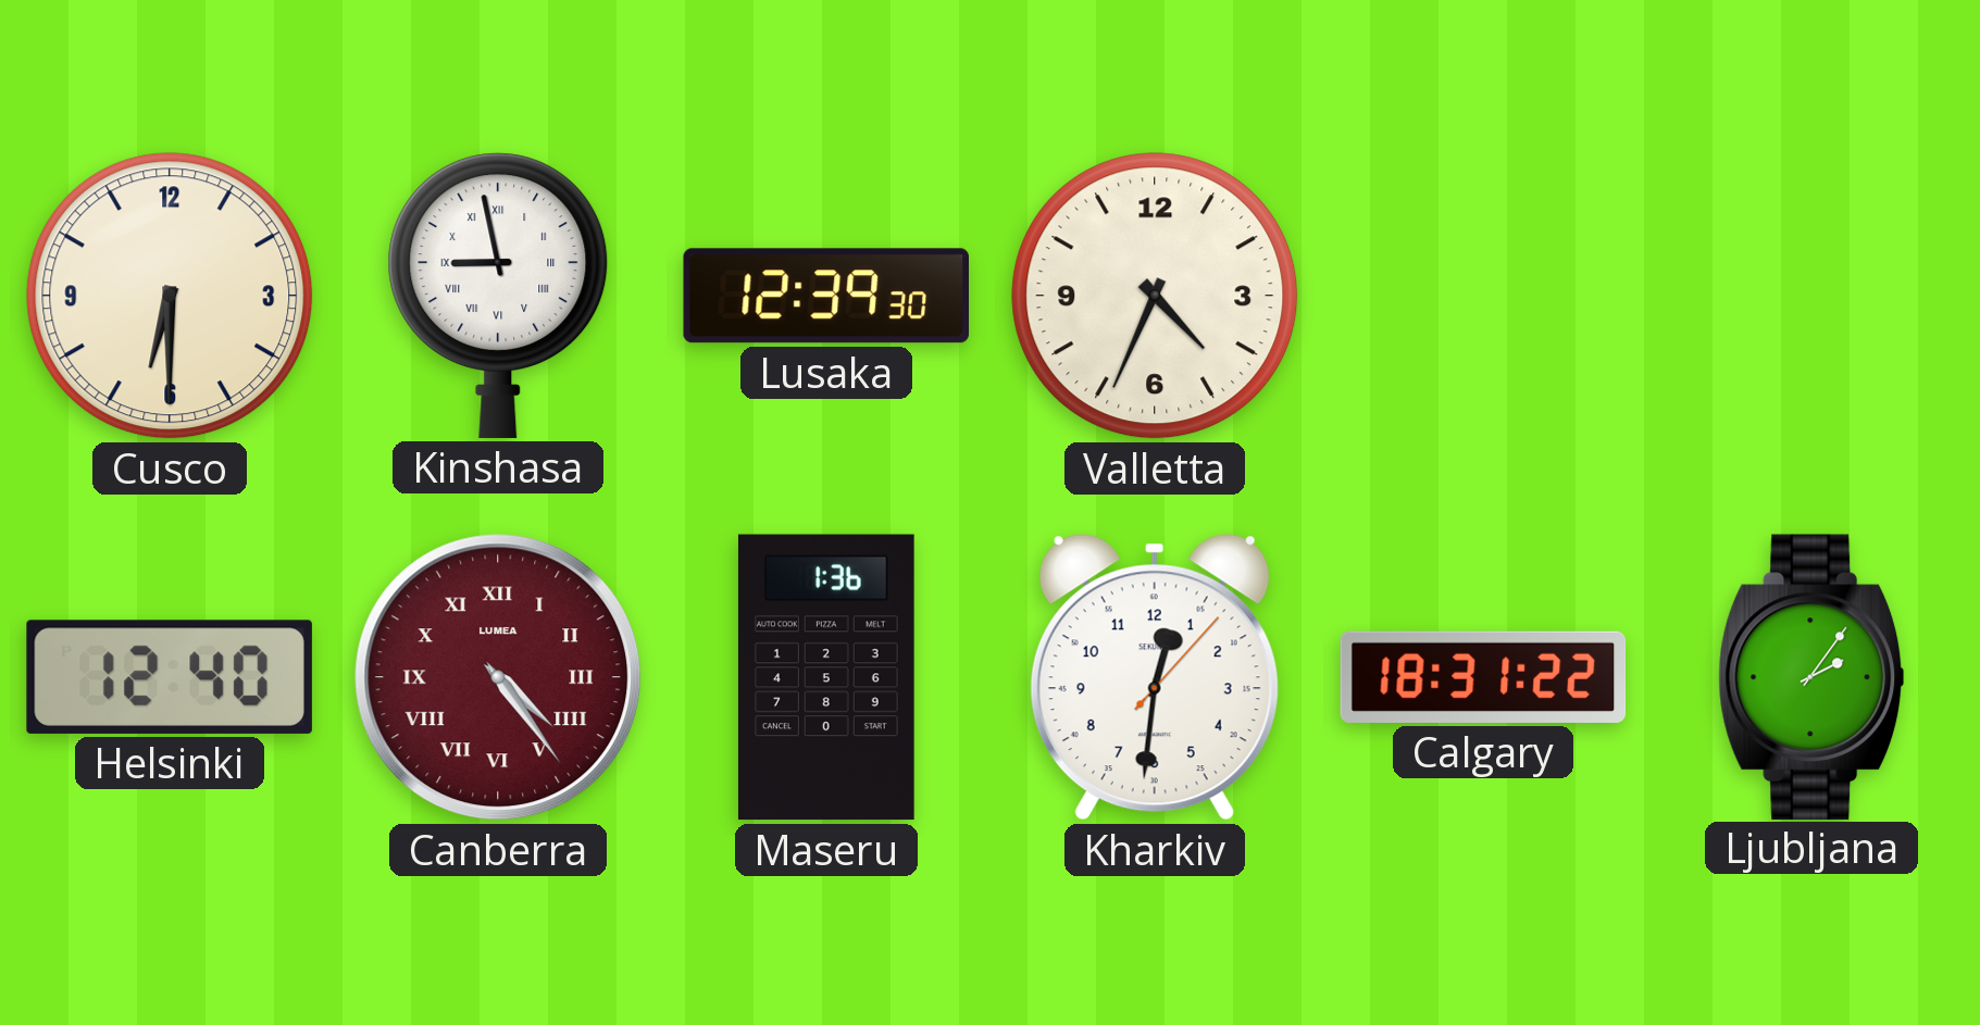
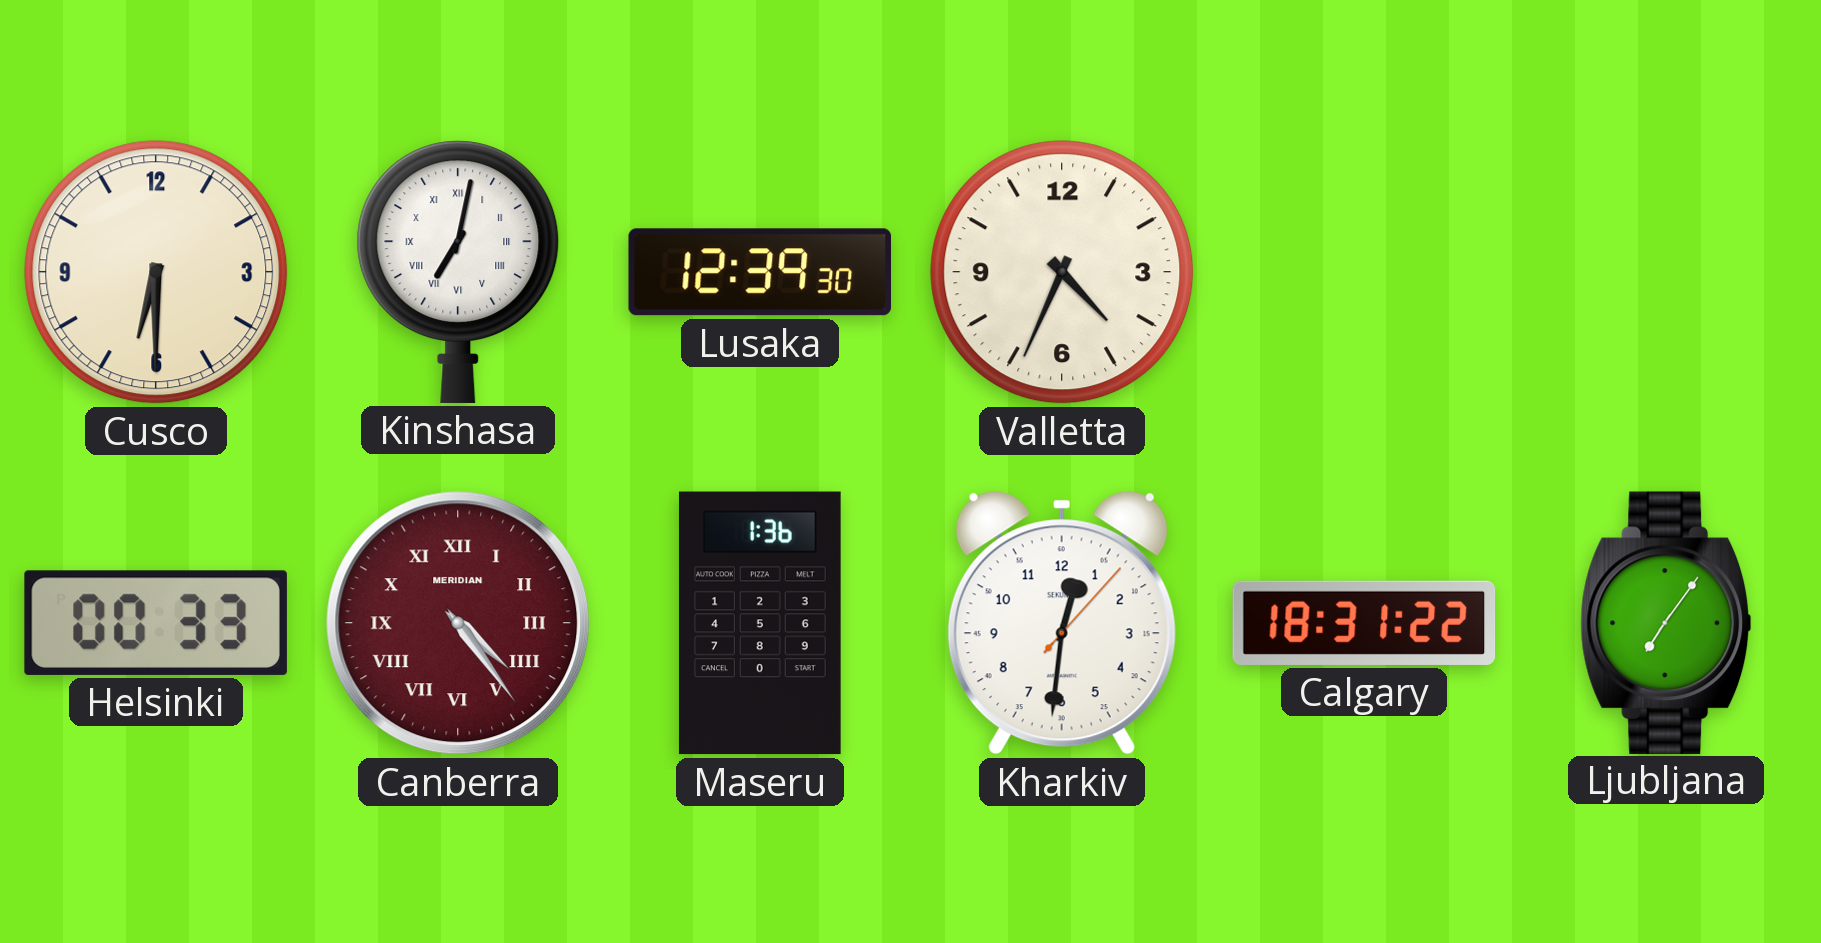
Kinshasa: 8:58 -> 7:02
Helsinki: 12:40 -> 00:33
Canberra brand: LUMEA -> MERIDIAN
Ljubljana: 2:06 -> 7:06
